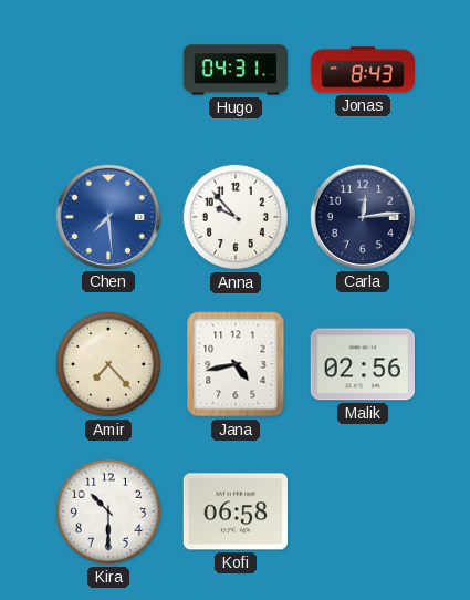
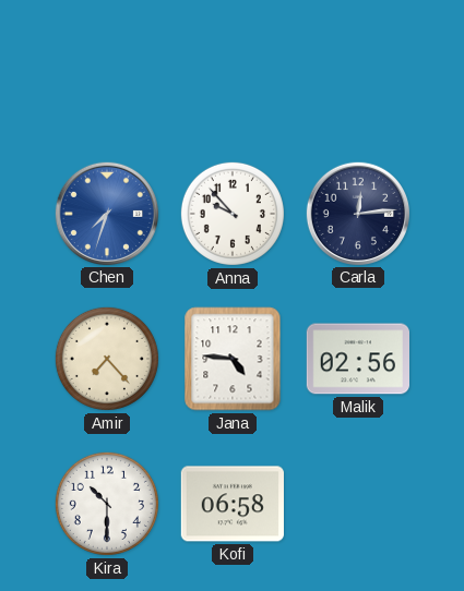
Hugo: 04:31 -> none
Jonas: 8:43 -> none
Chen: 7:29 -> 7:33
Jana: 4:43 -> 4:46
